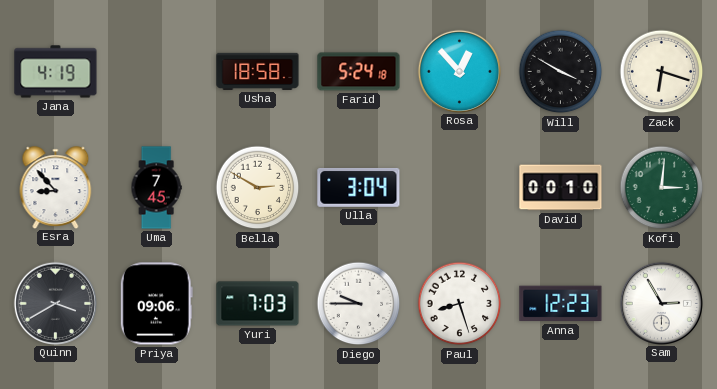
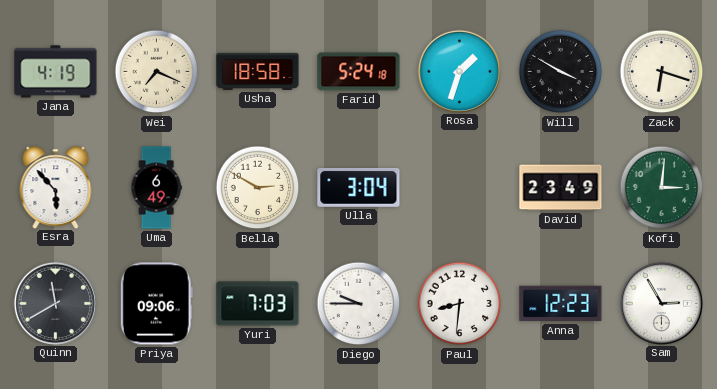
Wei: none -> 7:19
Rosa: 12:53 -> 1:33
Esra: 8:53 -> 5:53
Uma: 7:45 -> 6:49
David: 00:10 -> 23:49
Quinn: 3:40 -> 11:40
Paul: 8:27 -> 8:31
